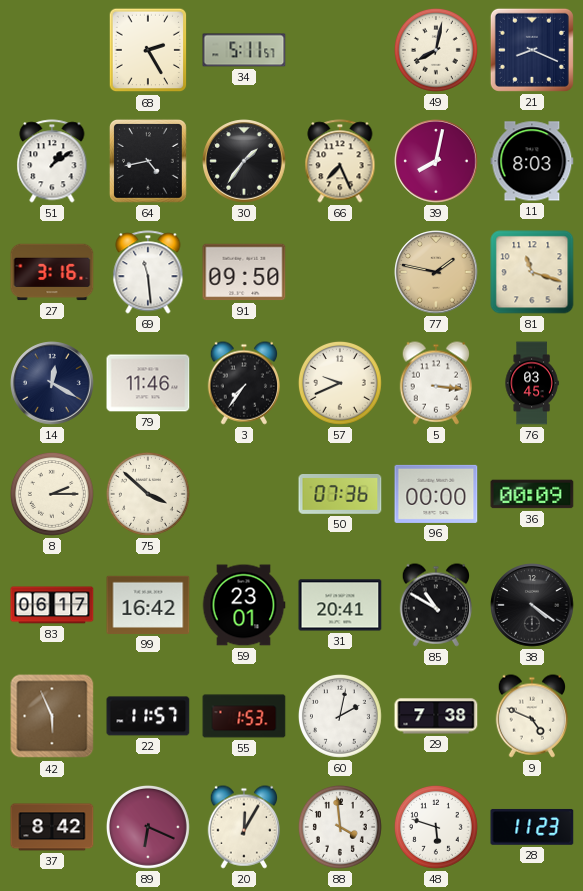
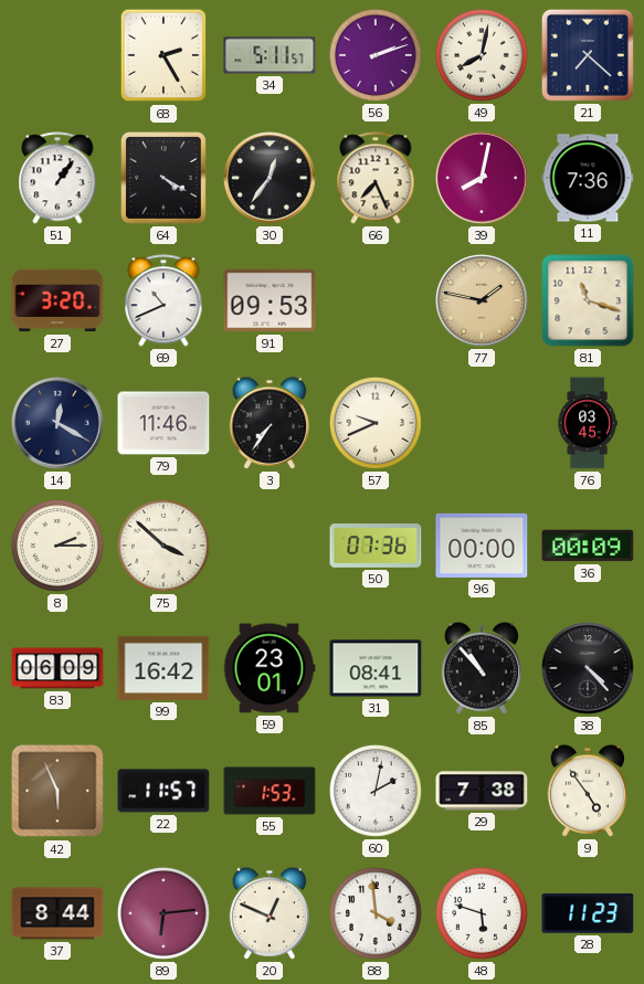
56: none -> 2:12
21: 8:19 -> 7:22
51: 1:09 -> 1:06
64: 4:43 -> 4:20
30: 1:36 -> 12:36
11: 8:03 -> 7:36
27: 3:16 -> 3:20
69: 11:29 -> 10:41
91: 09:50 -> 09:53
5: 3:16 -> none
83: 06:17 -> 06:09
31: 20:41 -> 08:41
85: 10:50 -> 10:53
38: 4:21 -> 4:23
9: 4:49 -> 4:54
37: 8:42 -> 8:44
89: 6:19 -> 6:14
20: 12:05 -> 12:49
